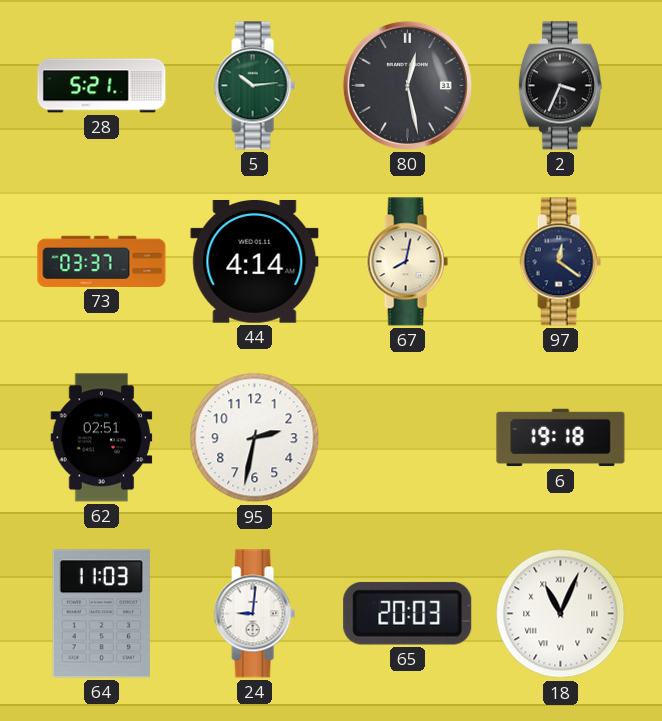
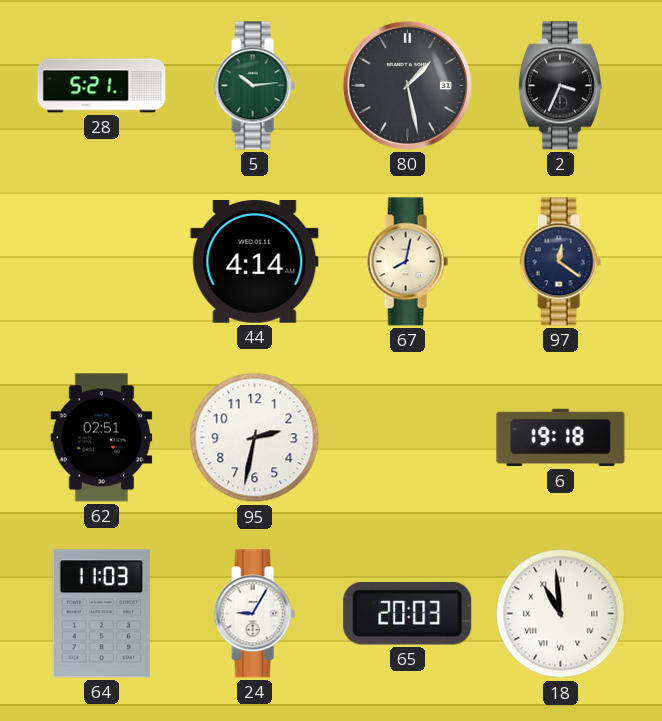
80: 12:28 -> 1:28
73: 03:37 -> none
24: 9:01 -> 9:05
18: 11:04 -> 10:59
